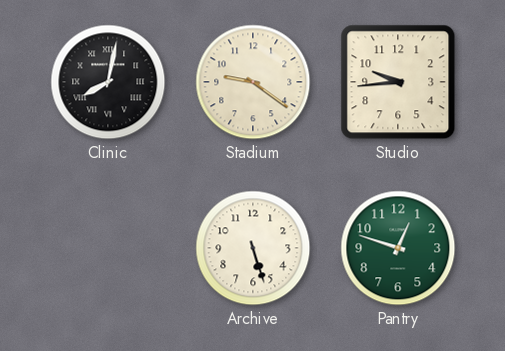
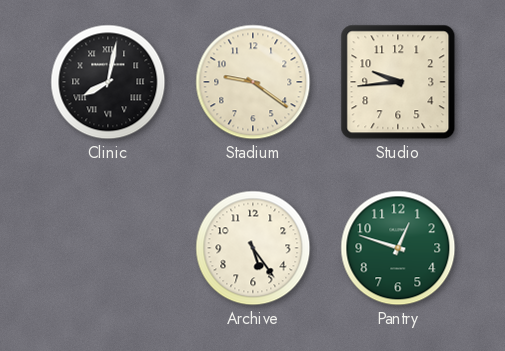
Archive: 5:27 -> 5:24
